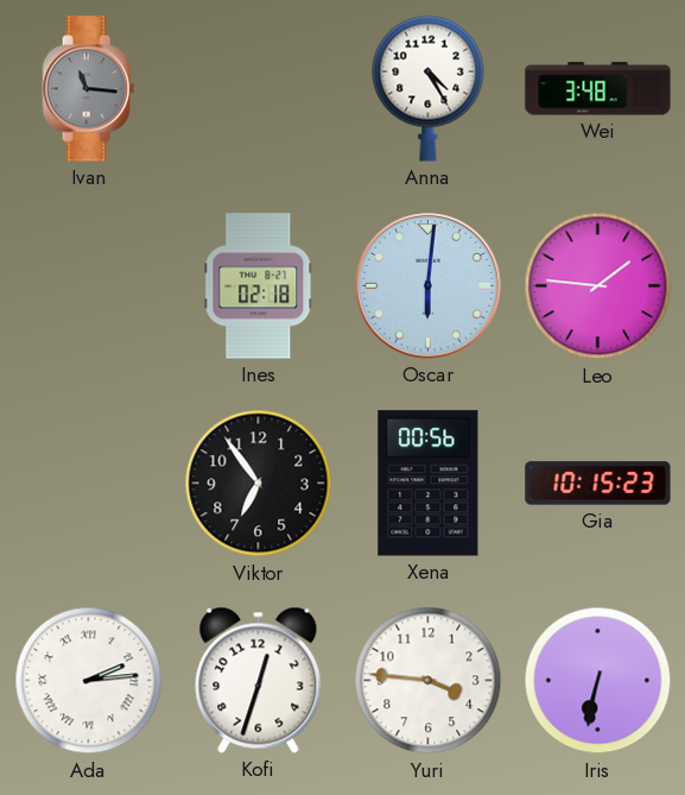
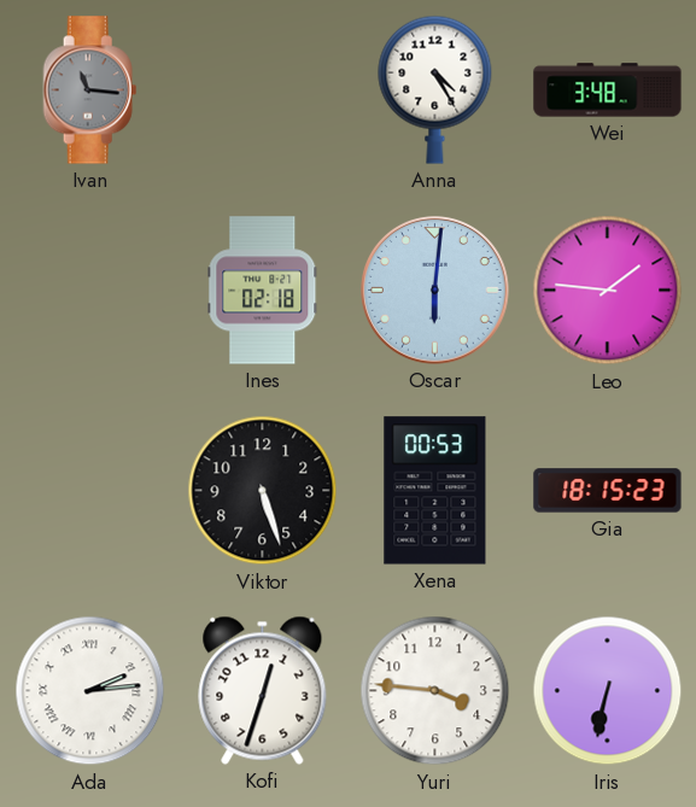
Viktor: 6:54 -> 5:27
Xena: 00:56 -> 00:53
Gia: 10:15 -> 18:15
